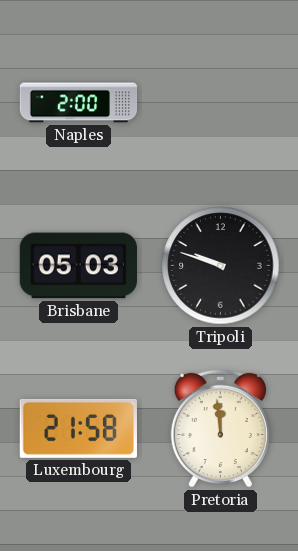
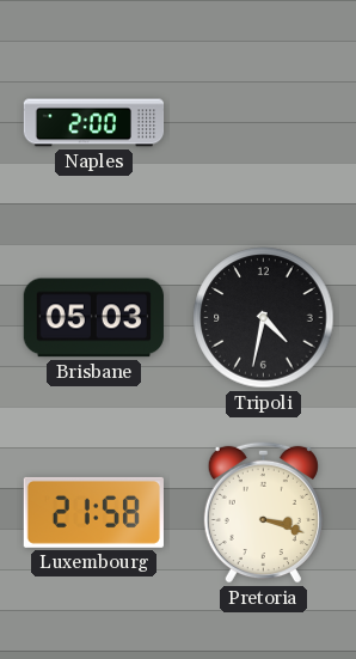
Tripoli: 9:48 -> 4:32
Pretoria: 11:59 -> 3:18
